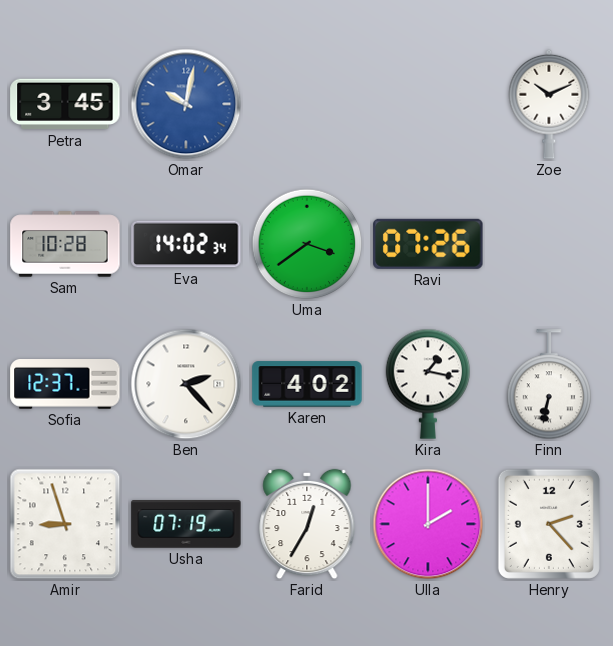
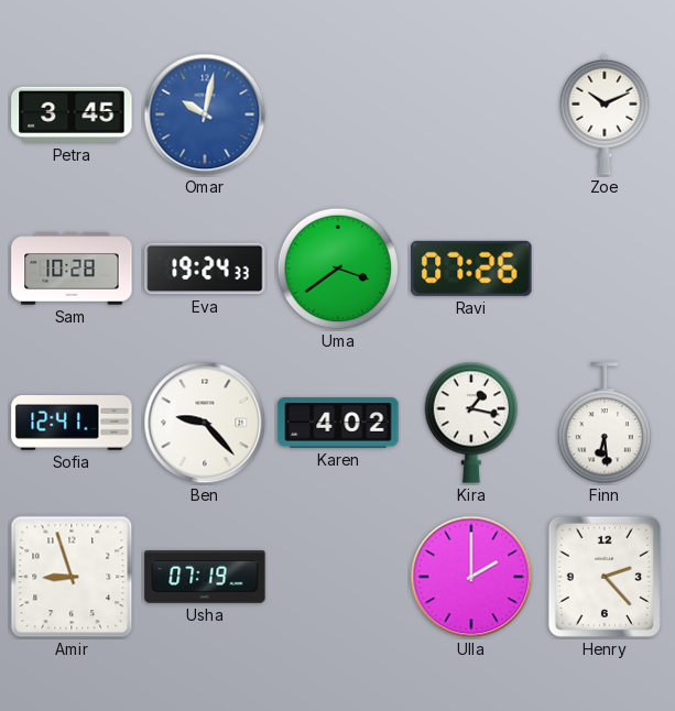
Eva: 14:02 -> 19:24
Sofia: 12:37 -> 12:41
Ben: 2:23 -> 9:23
Finn: 6:32 -> 6:29
Farid: 12:35 -> none
